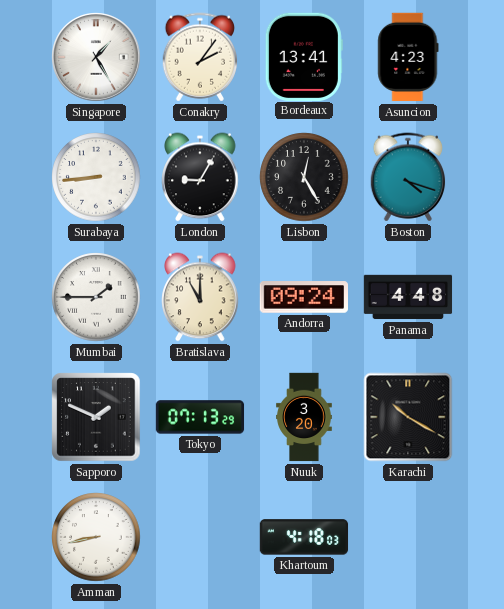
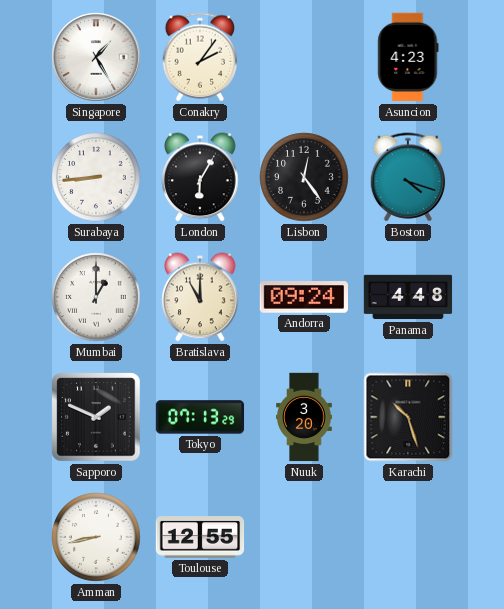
Bordeaux: 13:41 -> none
London: 9:05 -> 6:05
Lisbon: 12:25 -> 12:24
Mumbai: 1:45 -> 1:00
Karachi: 10:20 -> 10:27
Toulouse: none -> 12:55
Khartoum: 4:18 -> none
